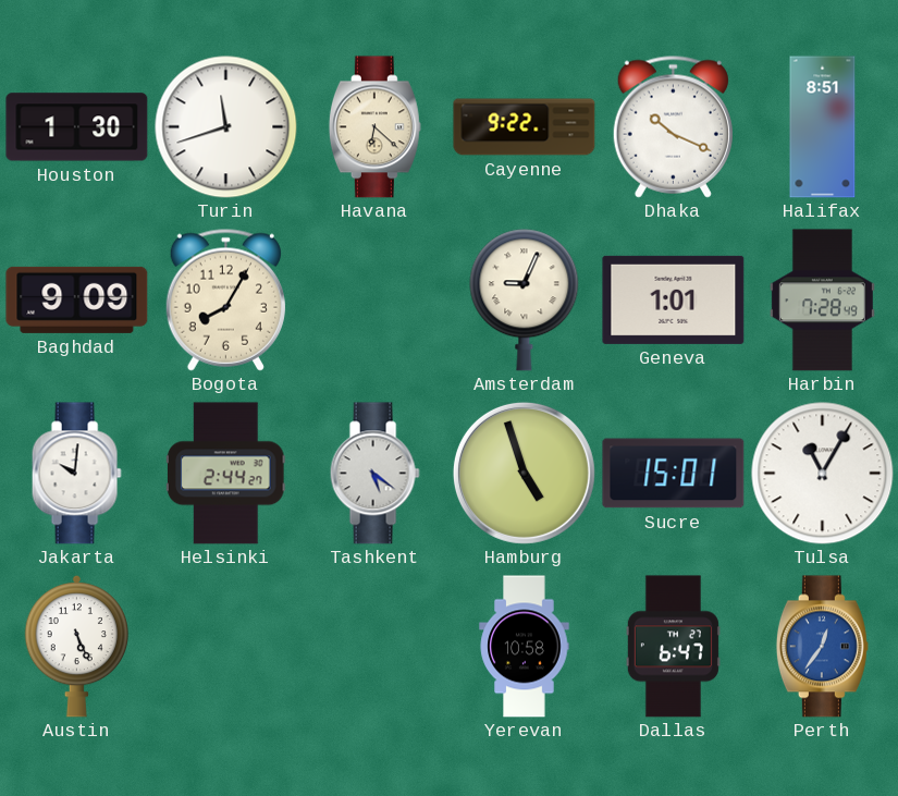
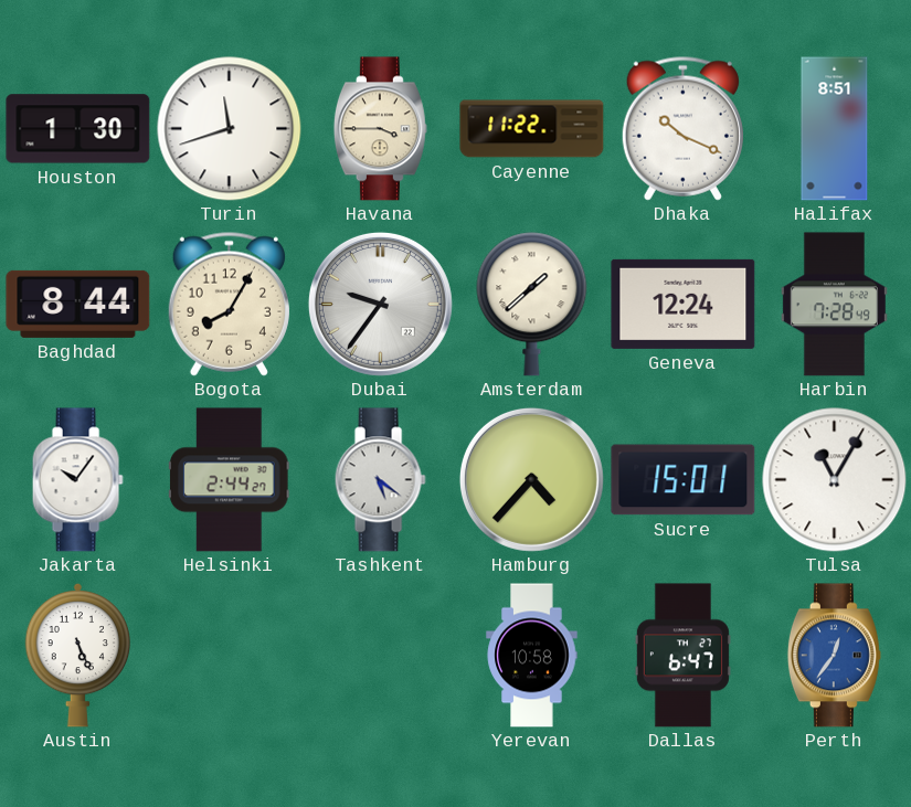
Havana: 6:22 -> 3:45
Cayenne: 9:22 -> 11:22
Baghdad: 9:09 -> 8:44
Dubai: none -> 9:36
Amsterdam: 9:04 -> 1:38
Geneva: 1:01 -> 12:24
Jakarta: 10:01 -> 10:06
Hamburg: 4:57 -> 4:37
